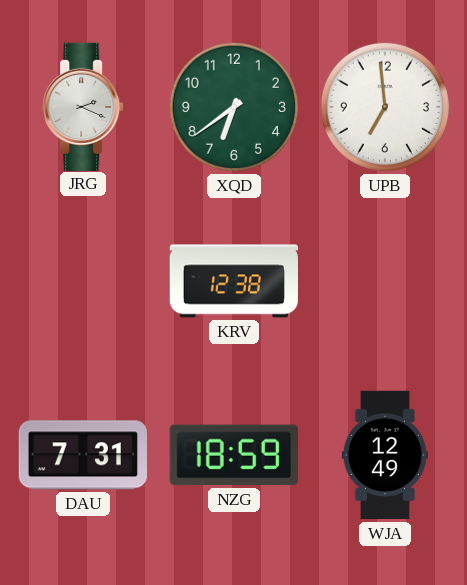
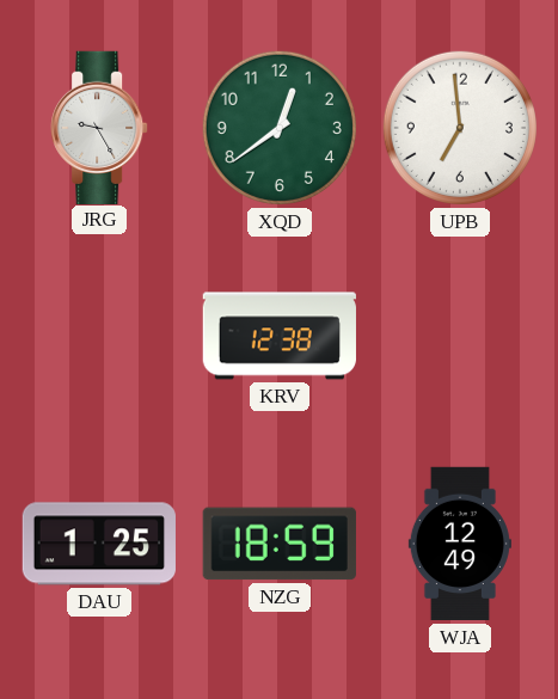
JRG: 2:19 -> 9:25
XQD: 6:39 -> 12:39
DAU: 7:31 -> 1:25
